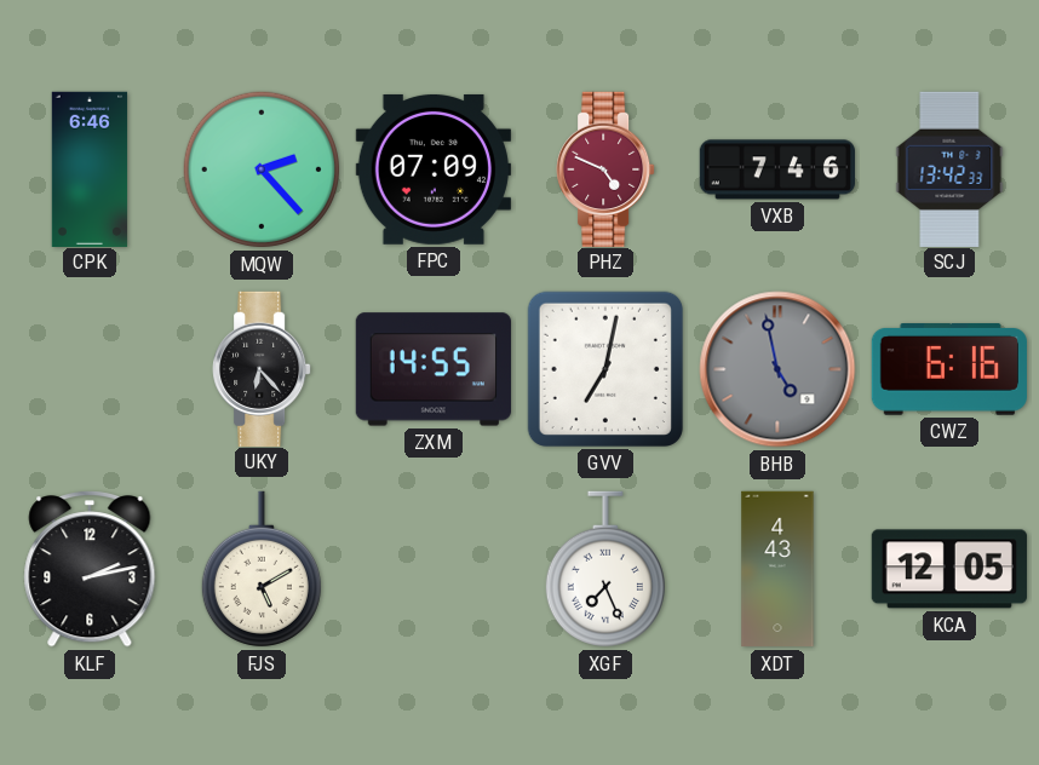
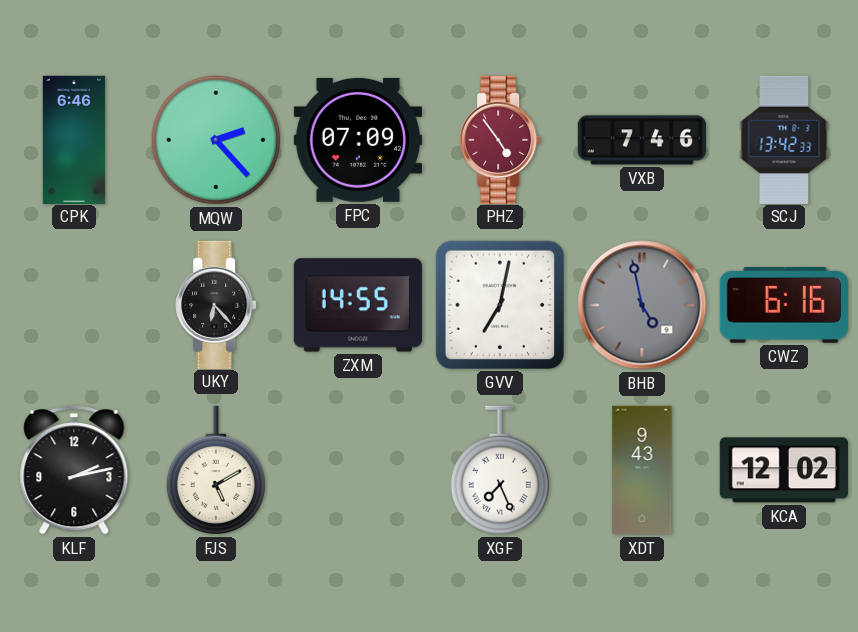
PHZ: 4:49 -> 4:54
XDT: 4:43 -> 9:43
KCA: 12:05 -> 12:02
